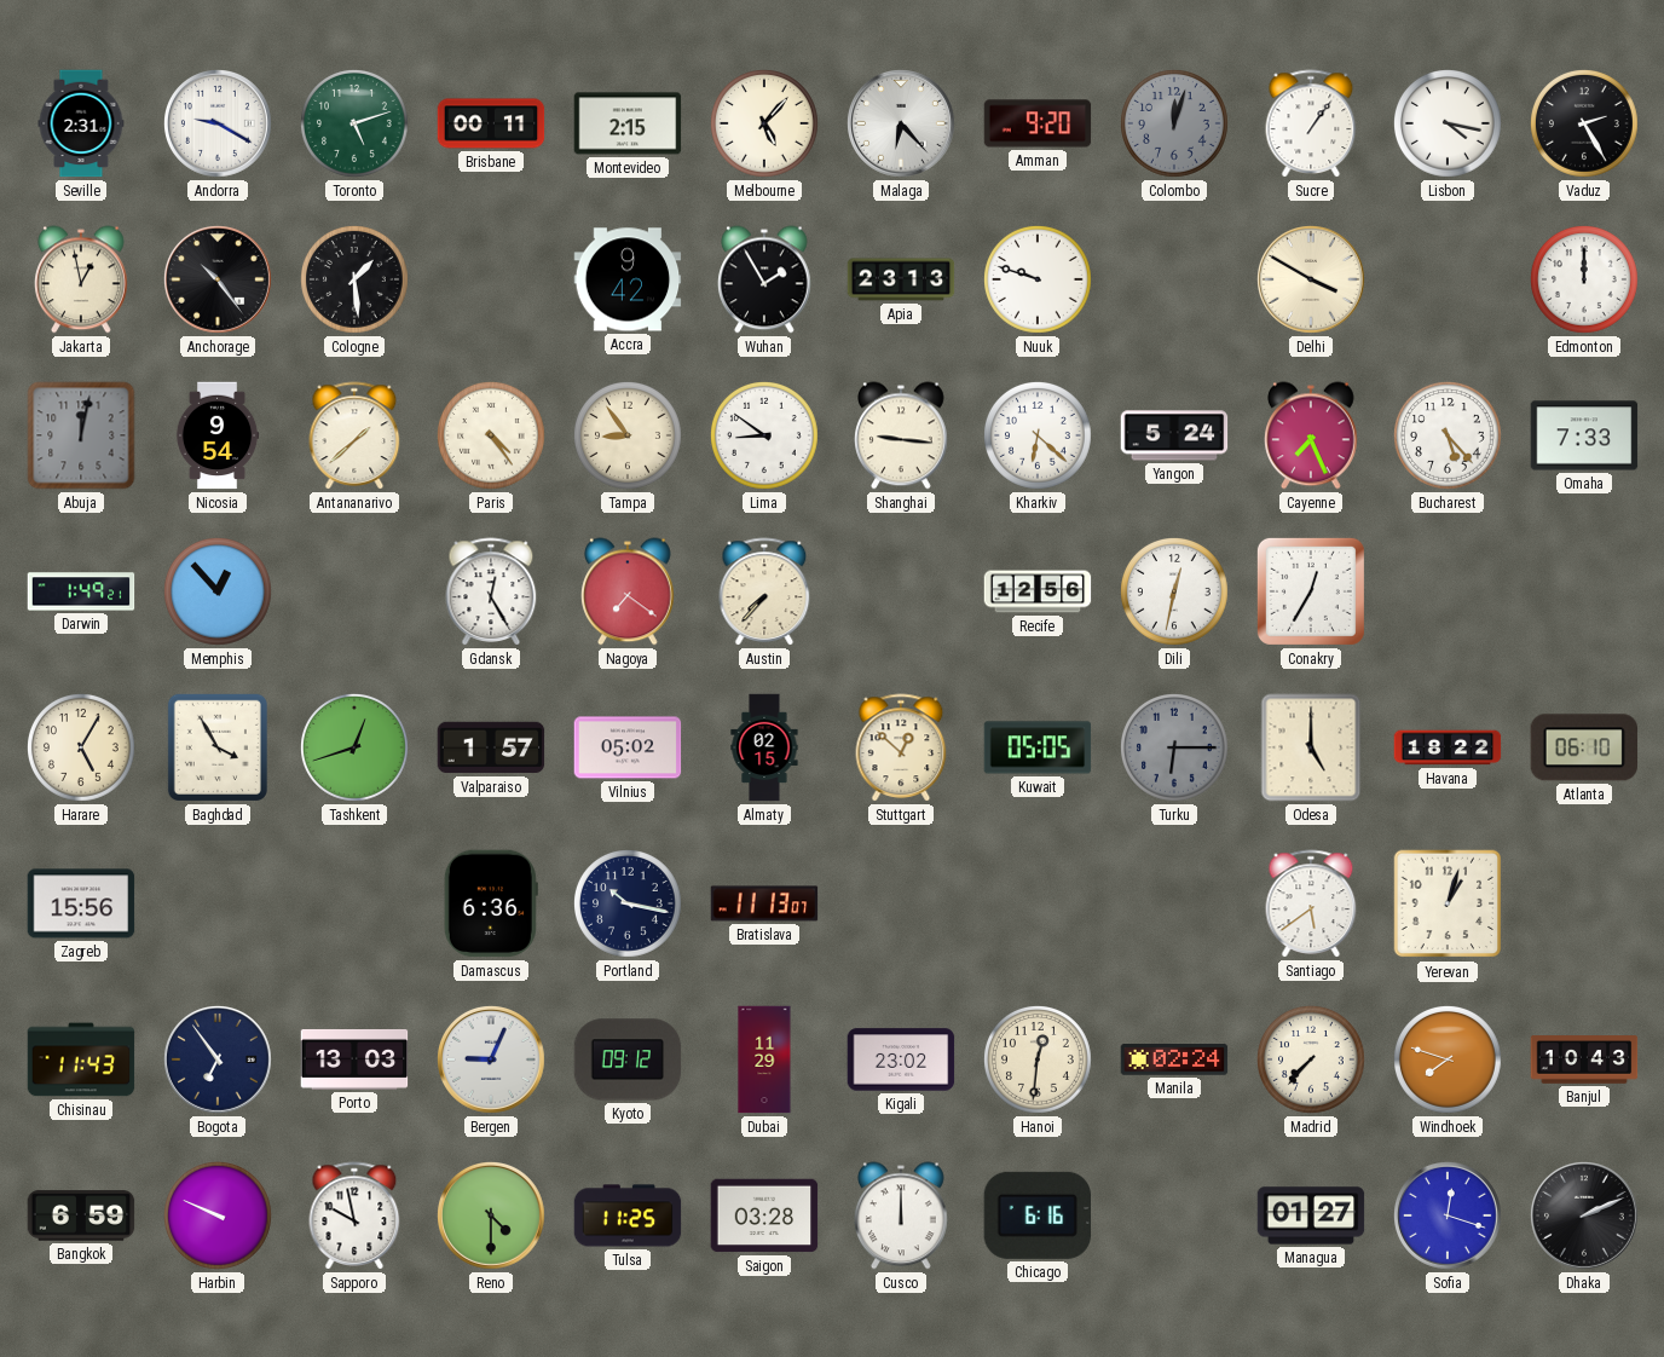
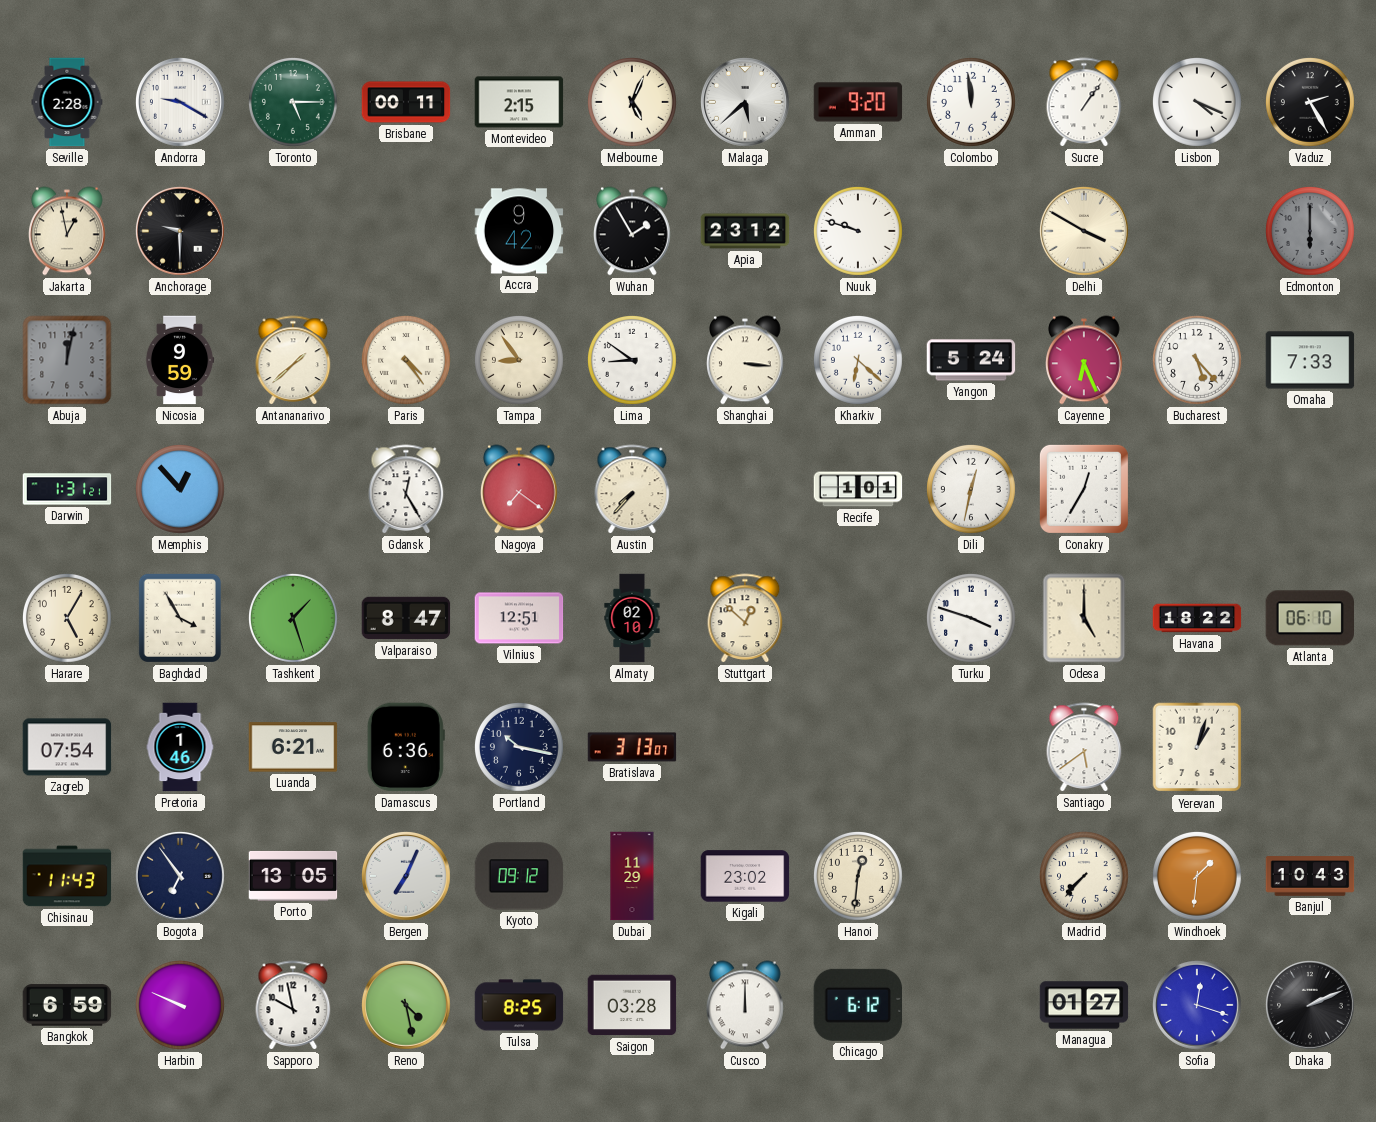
Seville: 2:31 -> 2:28
Toronto: 5:12 -> 5:15
Melbourne: 5:07 -> 5:04
Malaga: 6:23 -> 5:38
Colombo: 12:03 -> 11:59
Colombo dial: grey -> white
Lisbon: 4:17 -> 4:19
Anchorage: 10:24 -> 9:30
Cologne: 1:29 -> none
Apia: 23:13 -> 23:12
Edmonton: 12:00 -> 6:00
Edmonton dial: white -> grey
Nicosia: 9:54 -> 9:59
Shanghai: 9:16 -> 3:16
Cayenne: 7:26 -> 6:26
Darwin: 1:49 -> 1:31
Recife: 12:56 -> 1:01
Tashkent: 12:42 -> 1:27
Valparaiso: 1:57 -> 8:47
Vilnius: 05:02 -> 12:51
Almaty: 02:15 -> 02:10
Kuwait: 05:05 -> none
Turku: 6:15 -> 3:48
Turku dial: grey -> white
Zagreb: 15:56 -> 07:54
Pretoria: none -> 1:46
Luanda: none -> 6:21
Bratislava: 11:13 -> 3:13
Porto: 13:03 -> 13:05
Bergen: 9:04 -> 7:04
Manila: 02:24 -> none
Windhoek: 7:48 -> 1:31
Reno: 4:30 -> 4:28
Tulsa: 11:25 -> 8:25
Chicago: 6:16 -> 6:12
